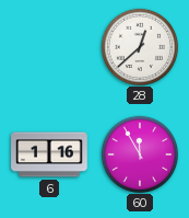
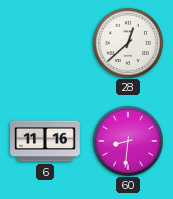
6: 1:16 -> 11:16
60: 11:55 -> 8:31
